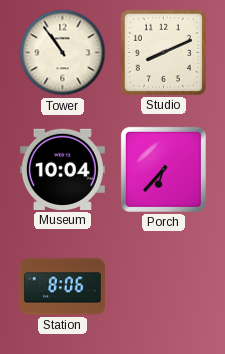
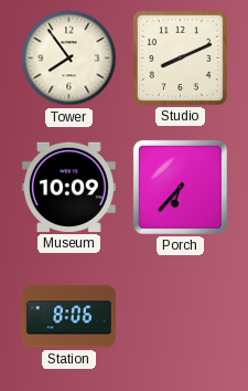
Tower: 10:54 -> 7:54
Museum: 10:04 -> 10:09
